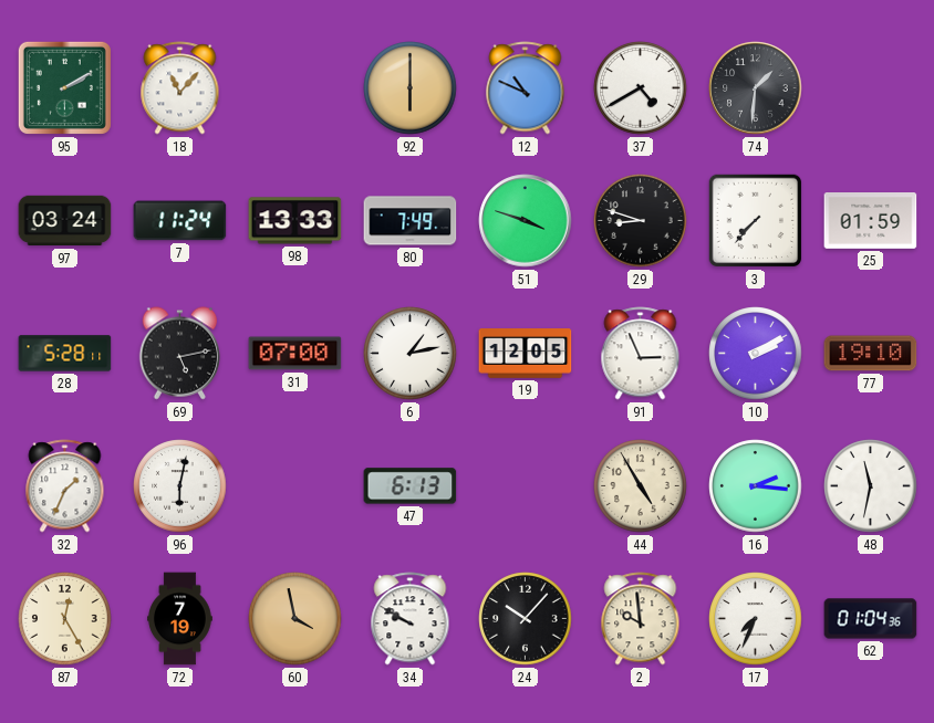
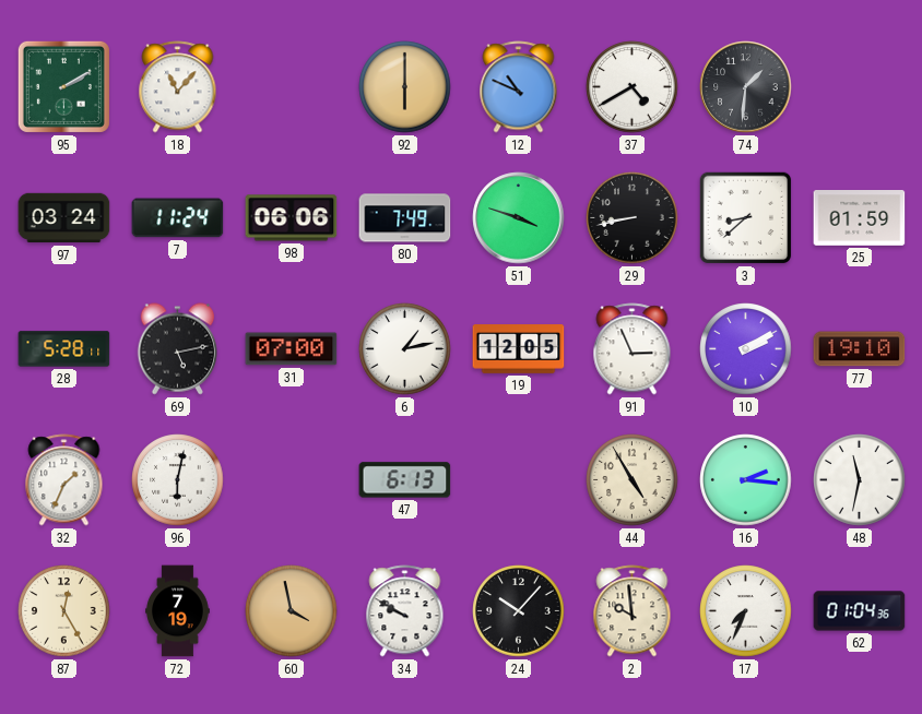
98: 13:33 -> 06:06
29: 8:48 -> 8:43
3: 7:37 -> 8:38
